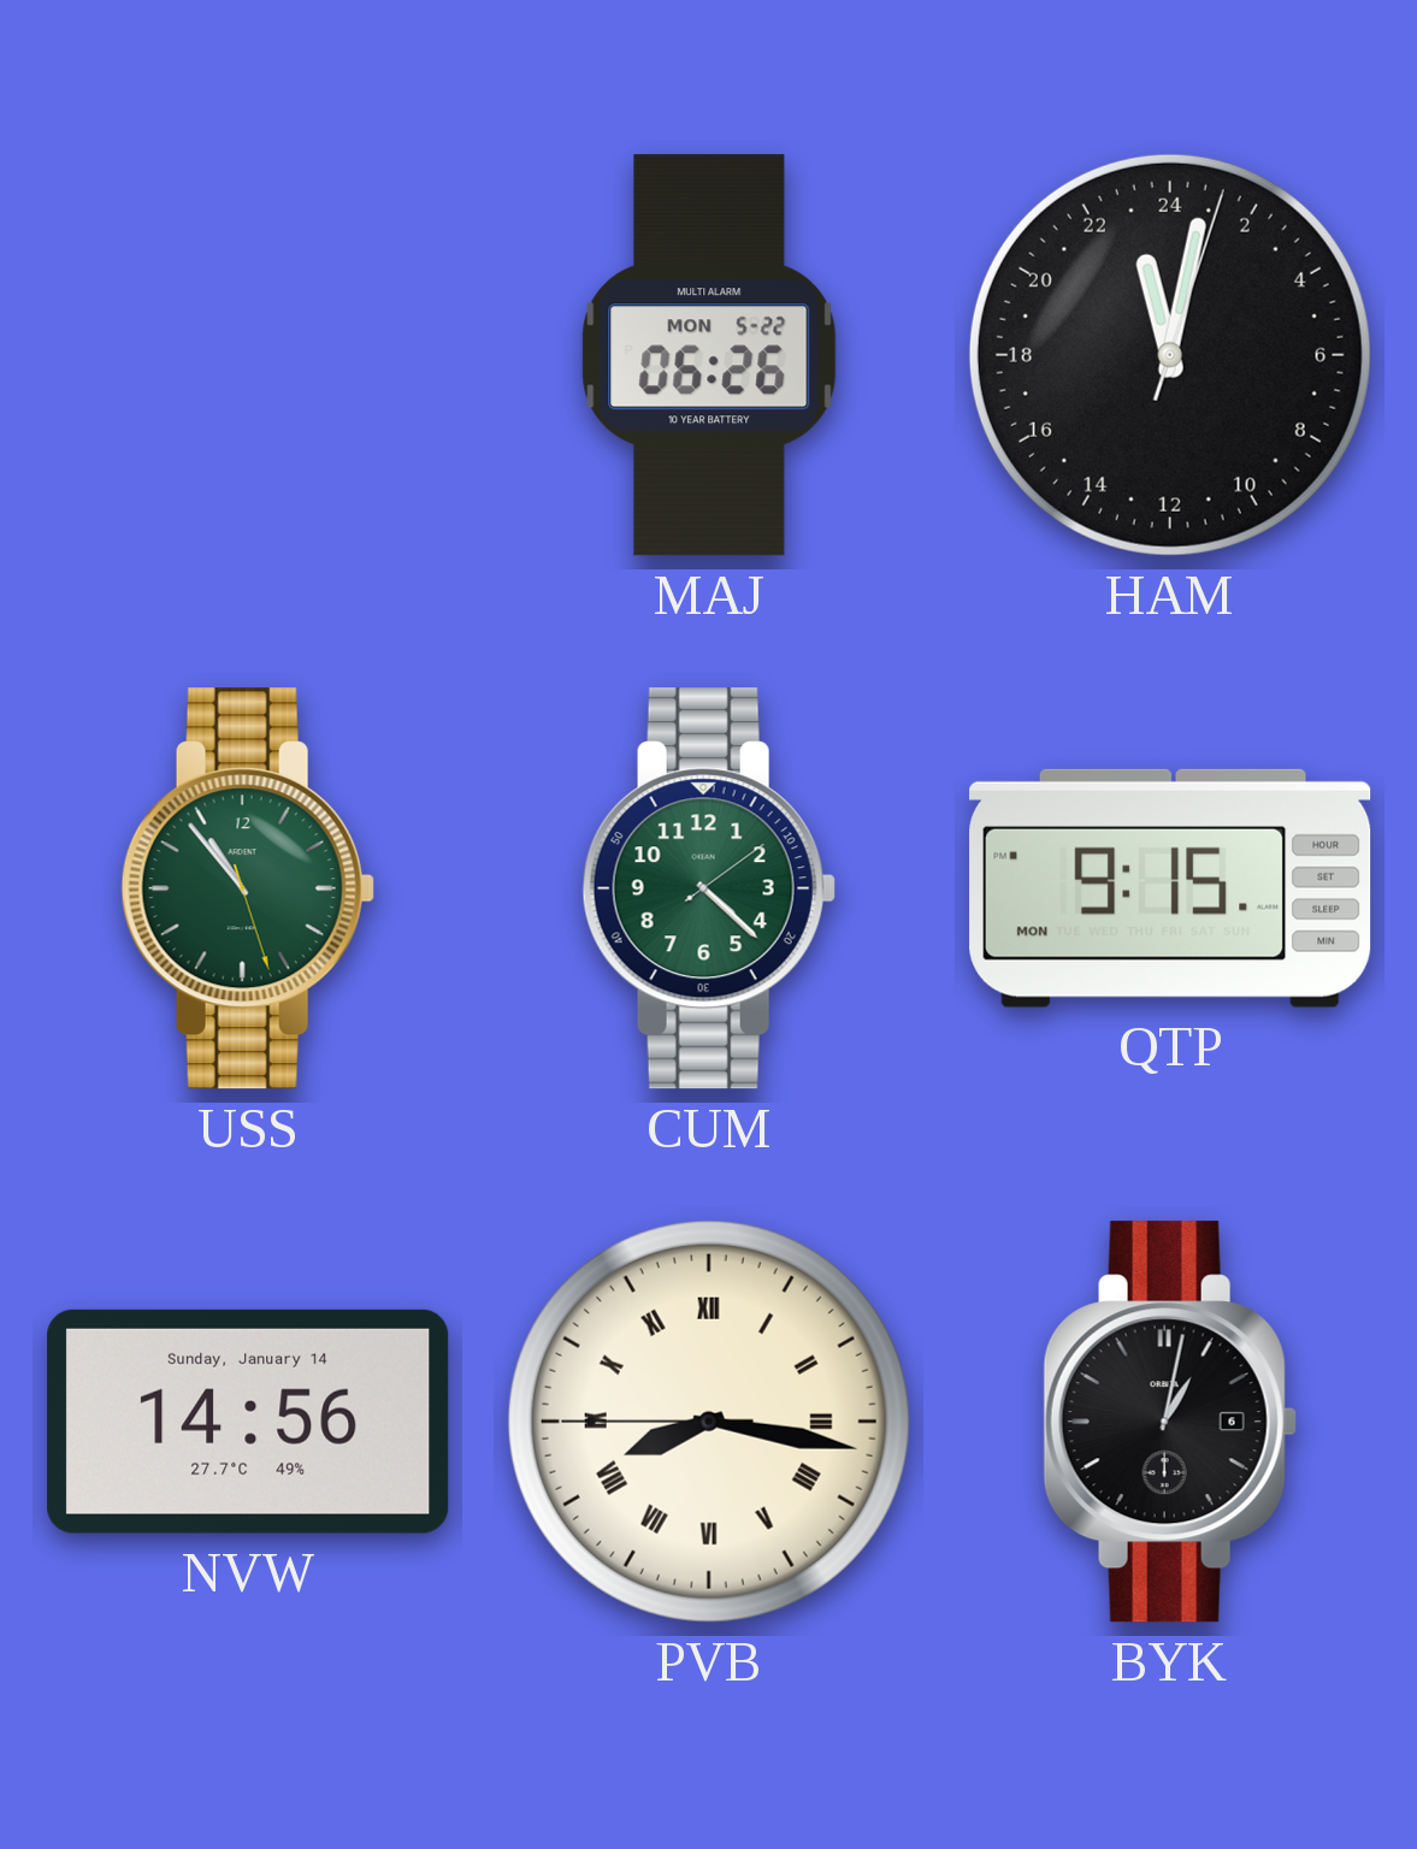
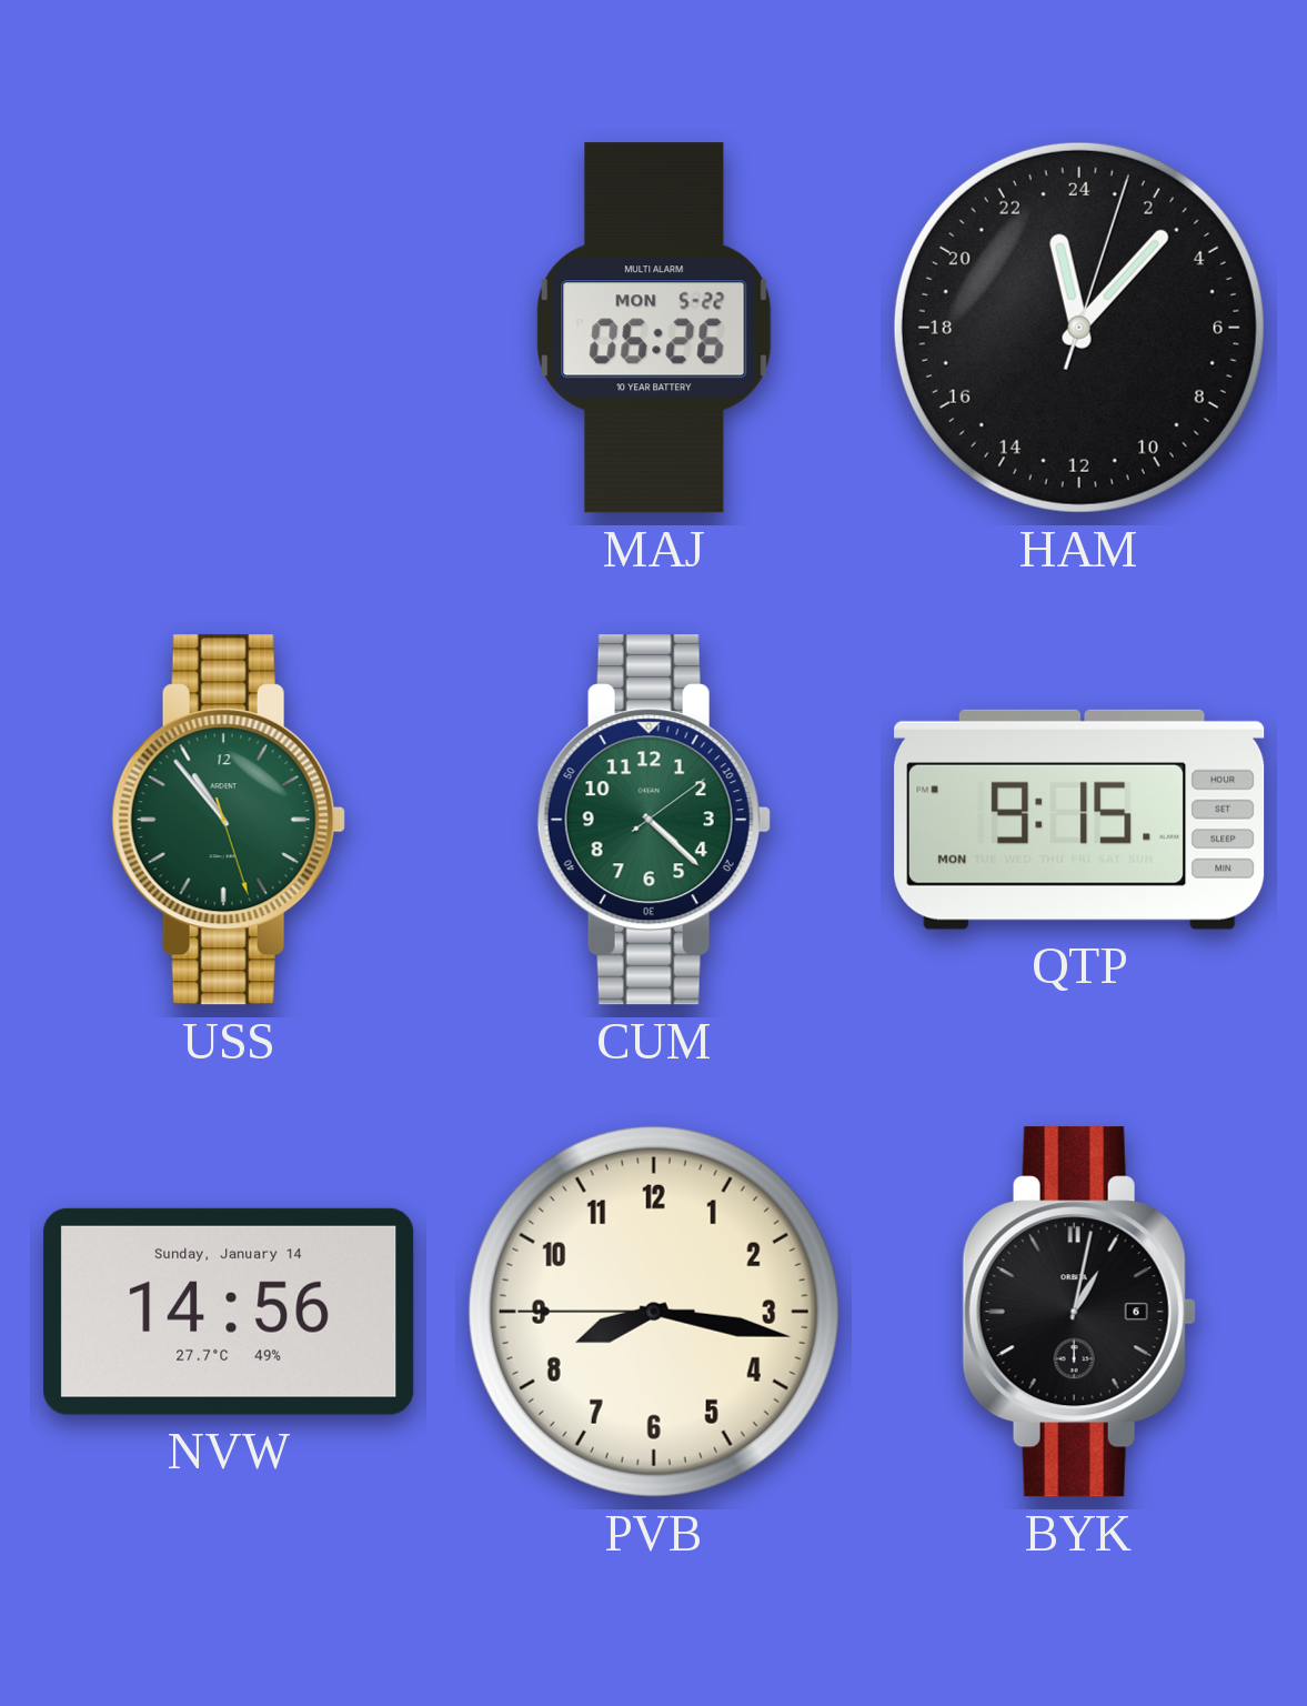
HAM: 23:02 -> 23:07
PVB numerals: Roman -> Arabic
